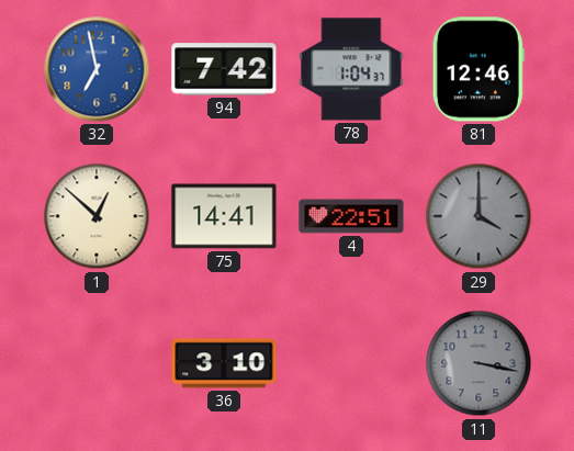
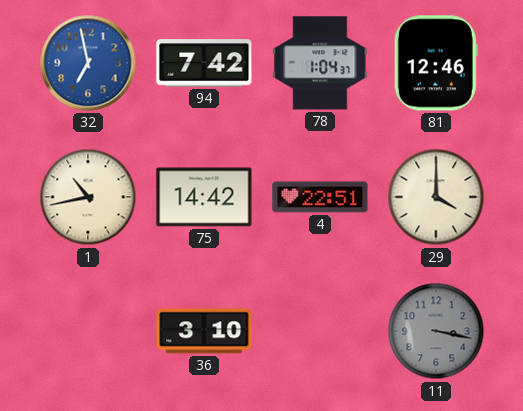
1: 12:52 -> 10:43
75: 14:41 -> 14:42
29 dial: grey -> cream
